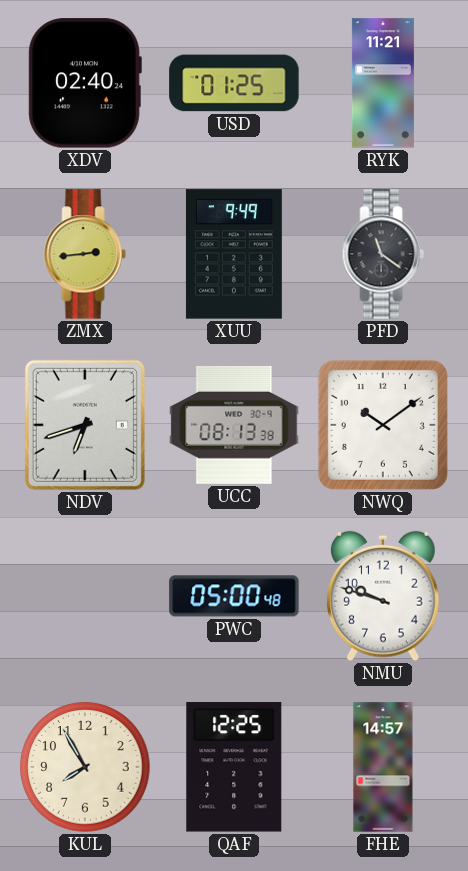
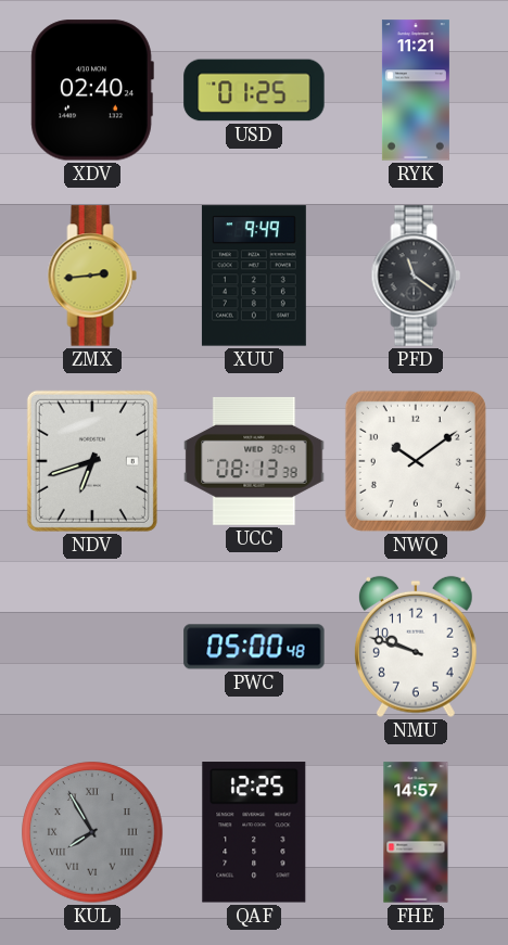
KUL dial: cream -> grey
KUL numerals: Arabic -> Roman
